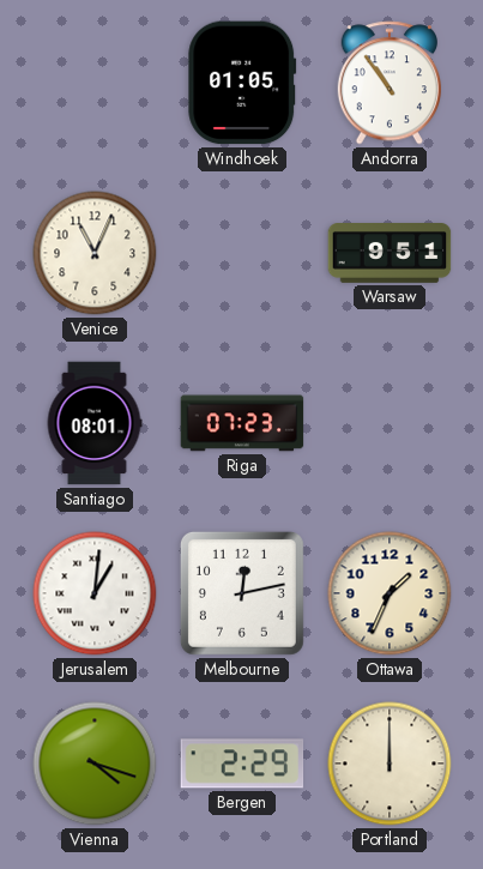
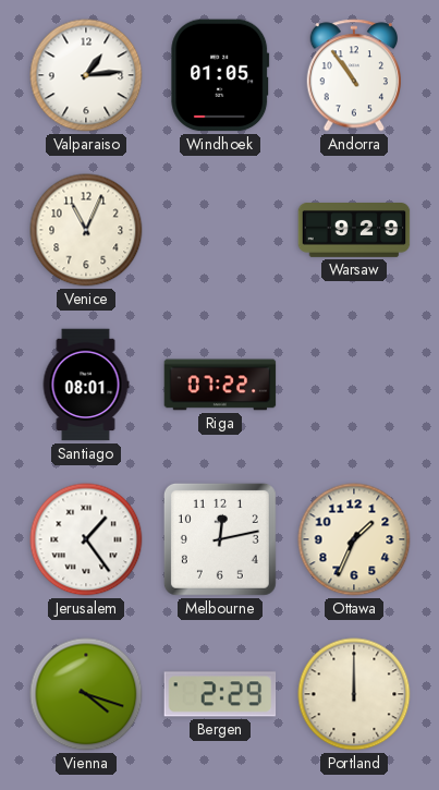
Valparaiso: none -> 1:14
Warsaw: 9:51 -> 9:29
Riga: 07:23 -> 07:22
Jerusalem: 1:01 -> 1:24
